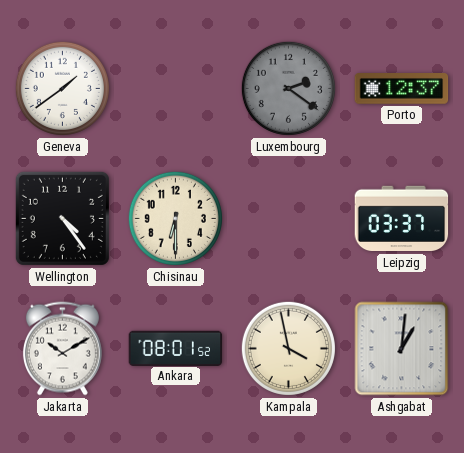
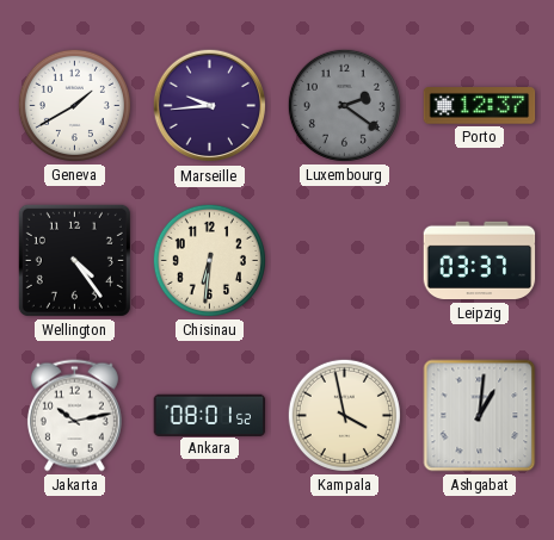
Geneva: 1:39 -> 1:40
Marseille: none -> 9:44
Chisinau: 6:30 -> 6:31
Jakarta: 10:10 -> 10:13
